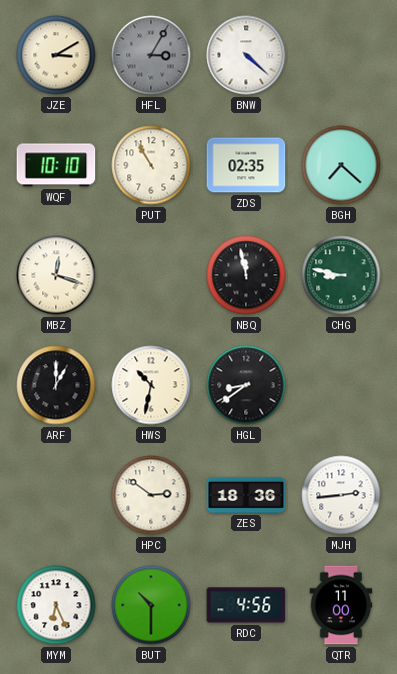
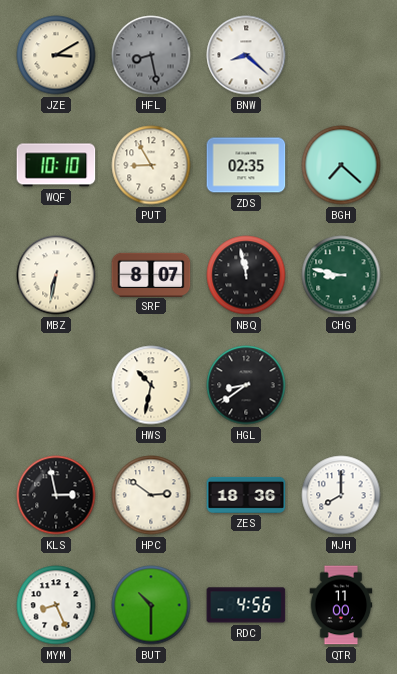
HFL: 3:05 -> 8:28
BNW: 4:22 -> 8:22
PUT: 10:55 -> 8:55
MBZ: 12:18 -> 6:32
SRF: none -> 8:07
ARF: 1:00 -> none
KLS: none -> 2:58
MJH: 2:44 -> 8:00
MYM: 6:26 -> 8:26
